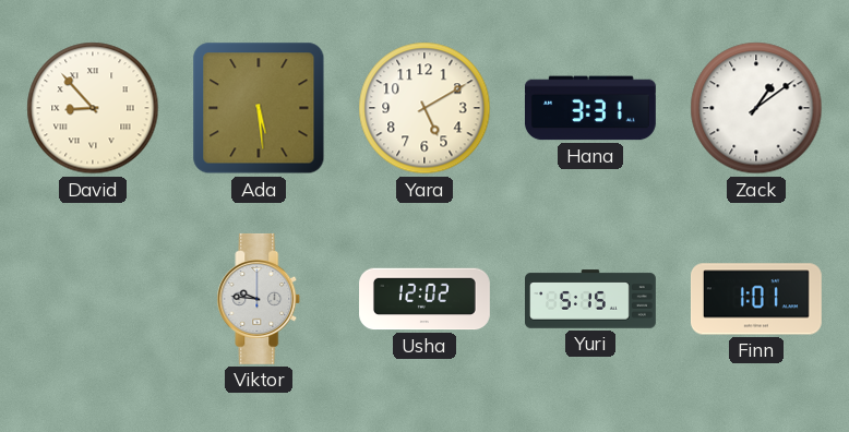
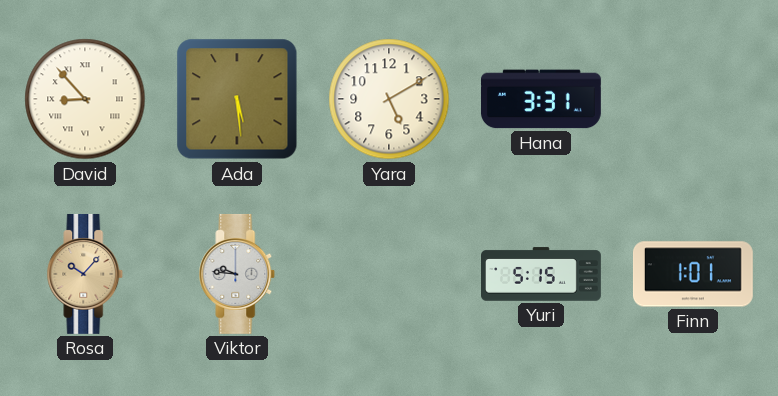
Zack: 1:09 -> none
Rosa: none -> 10:07
Usha: 12:02 -> none
